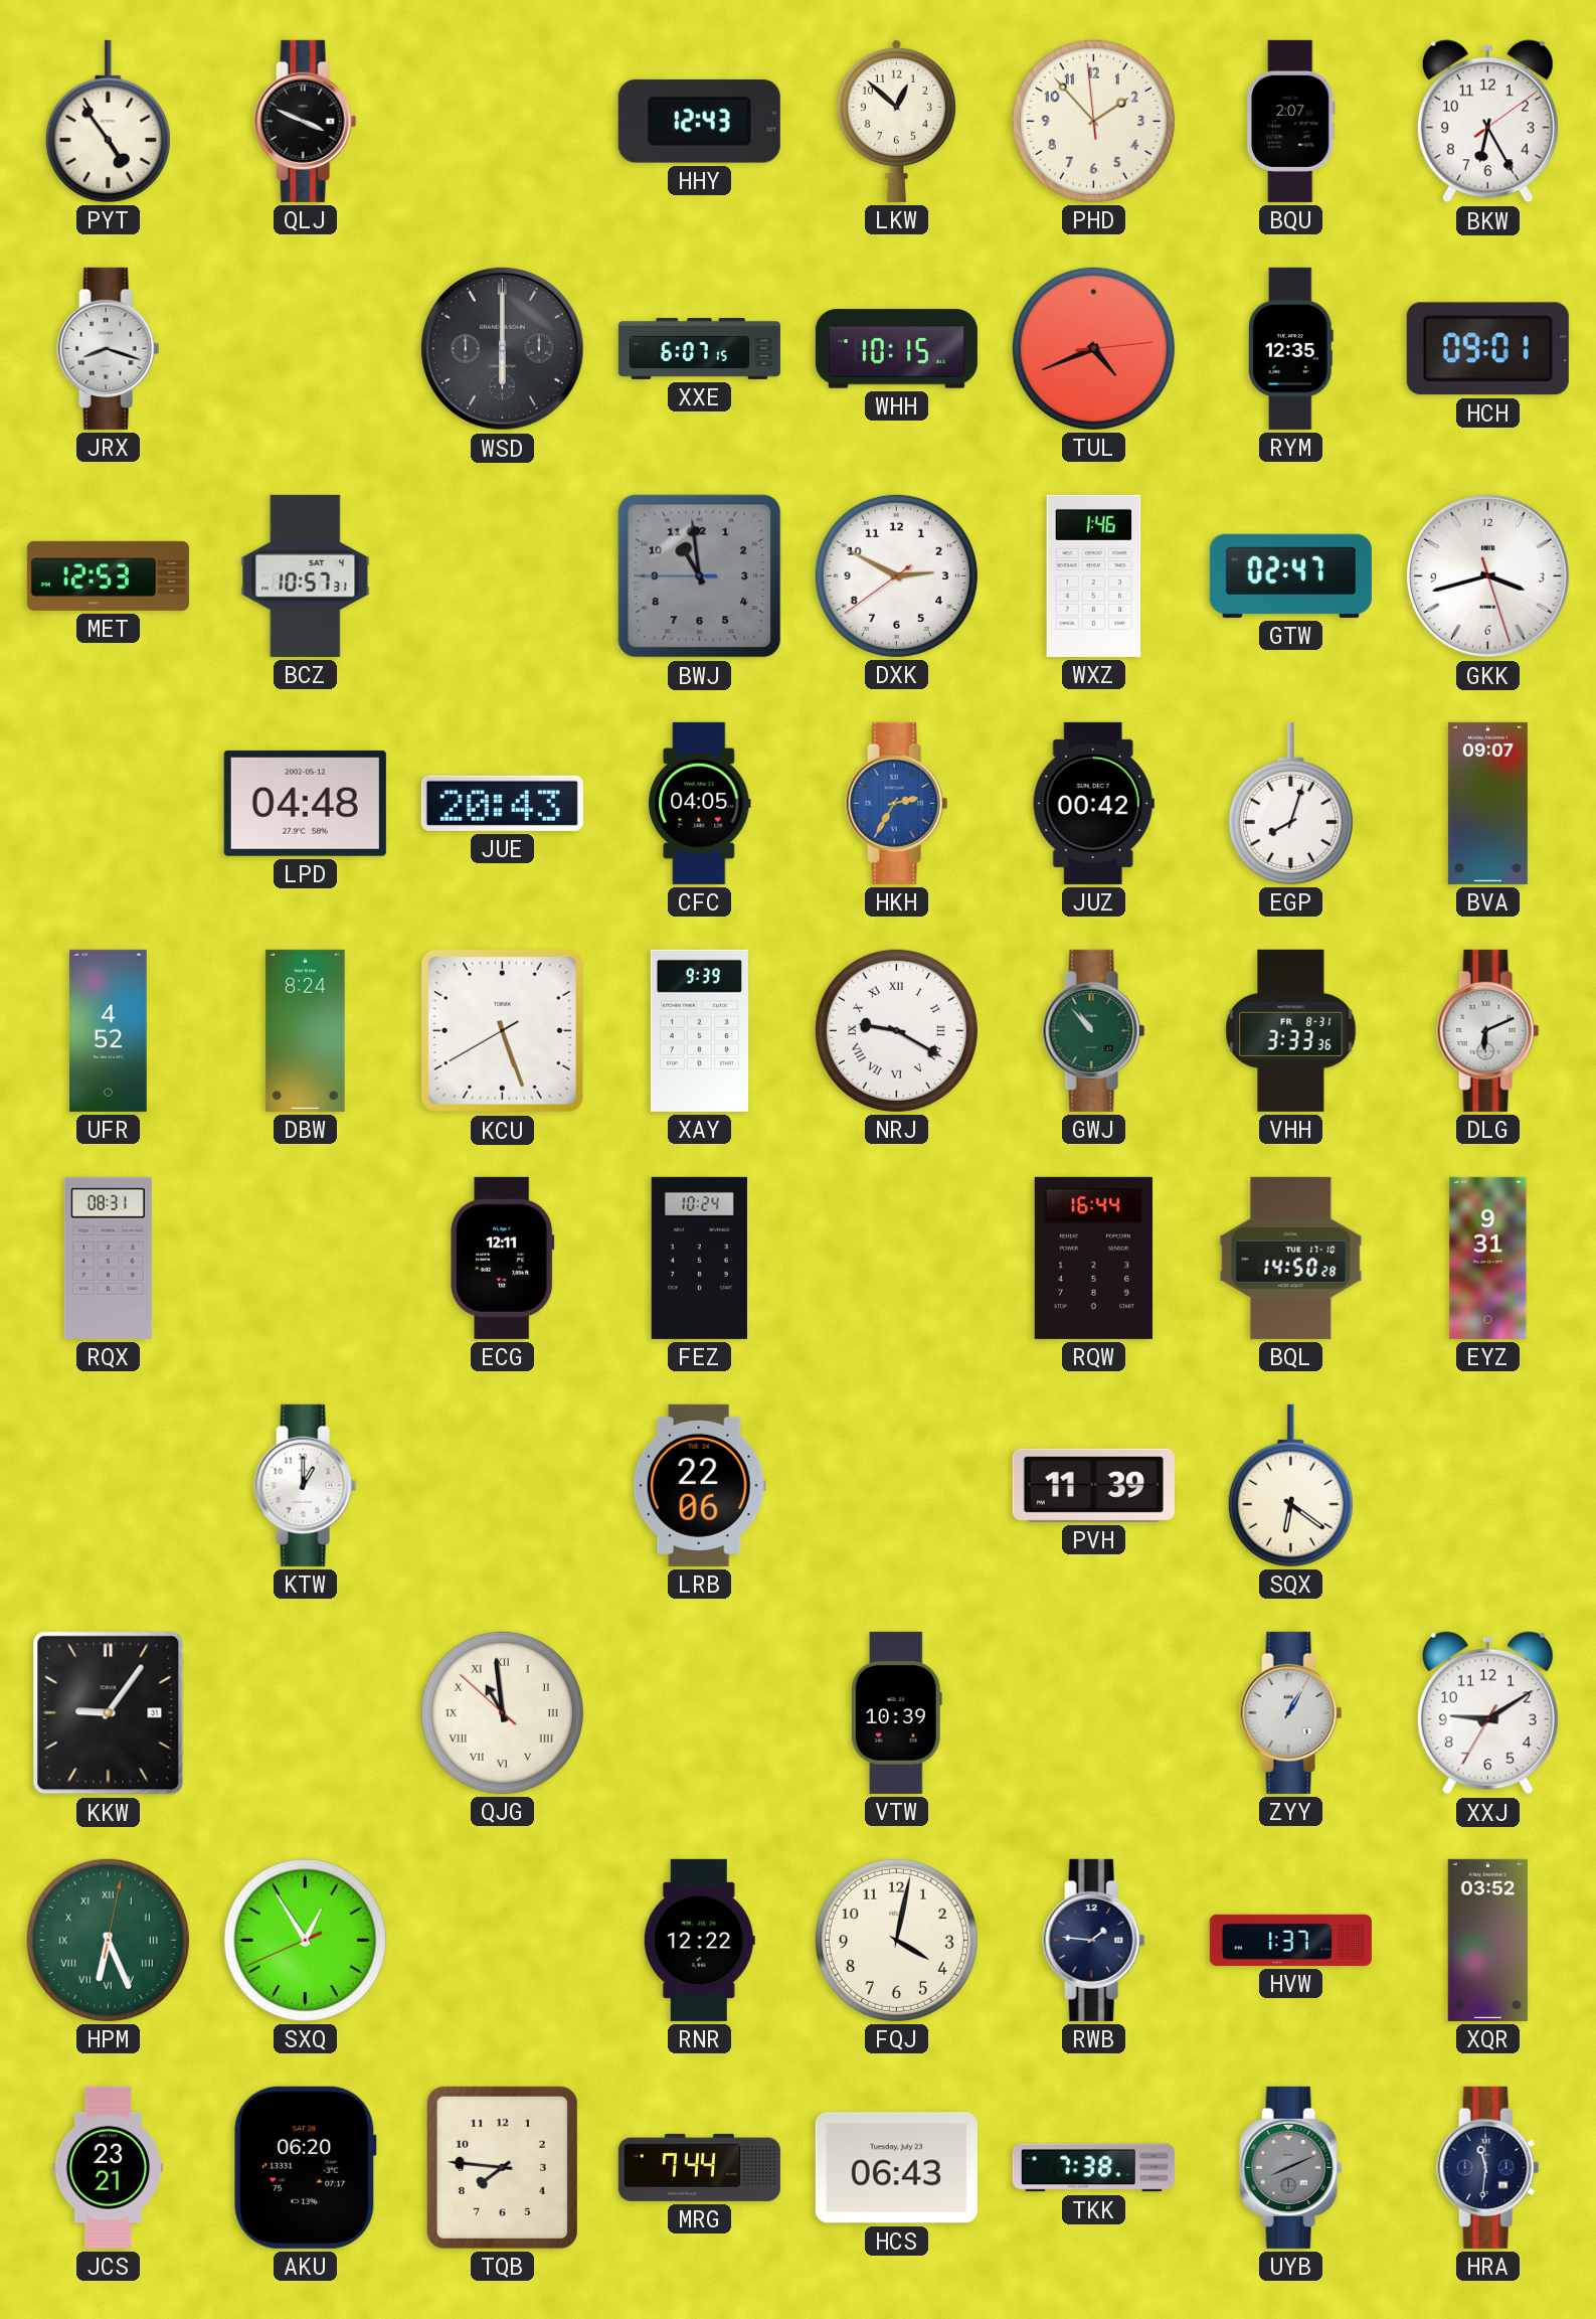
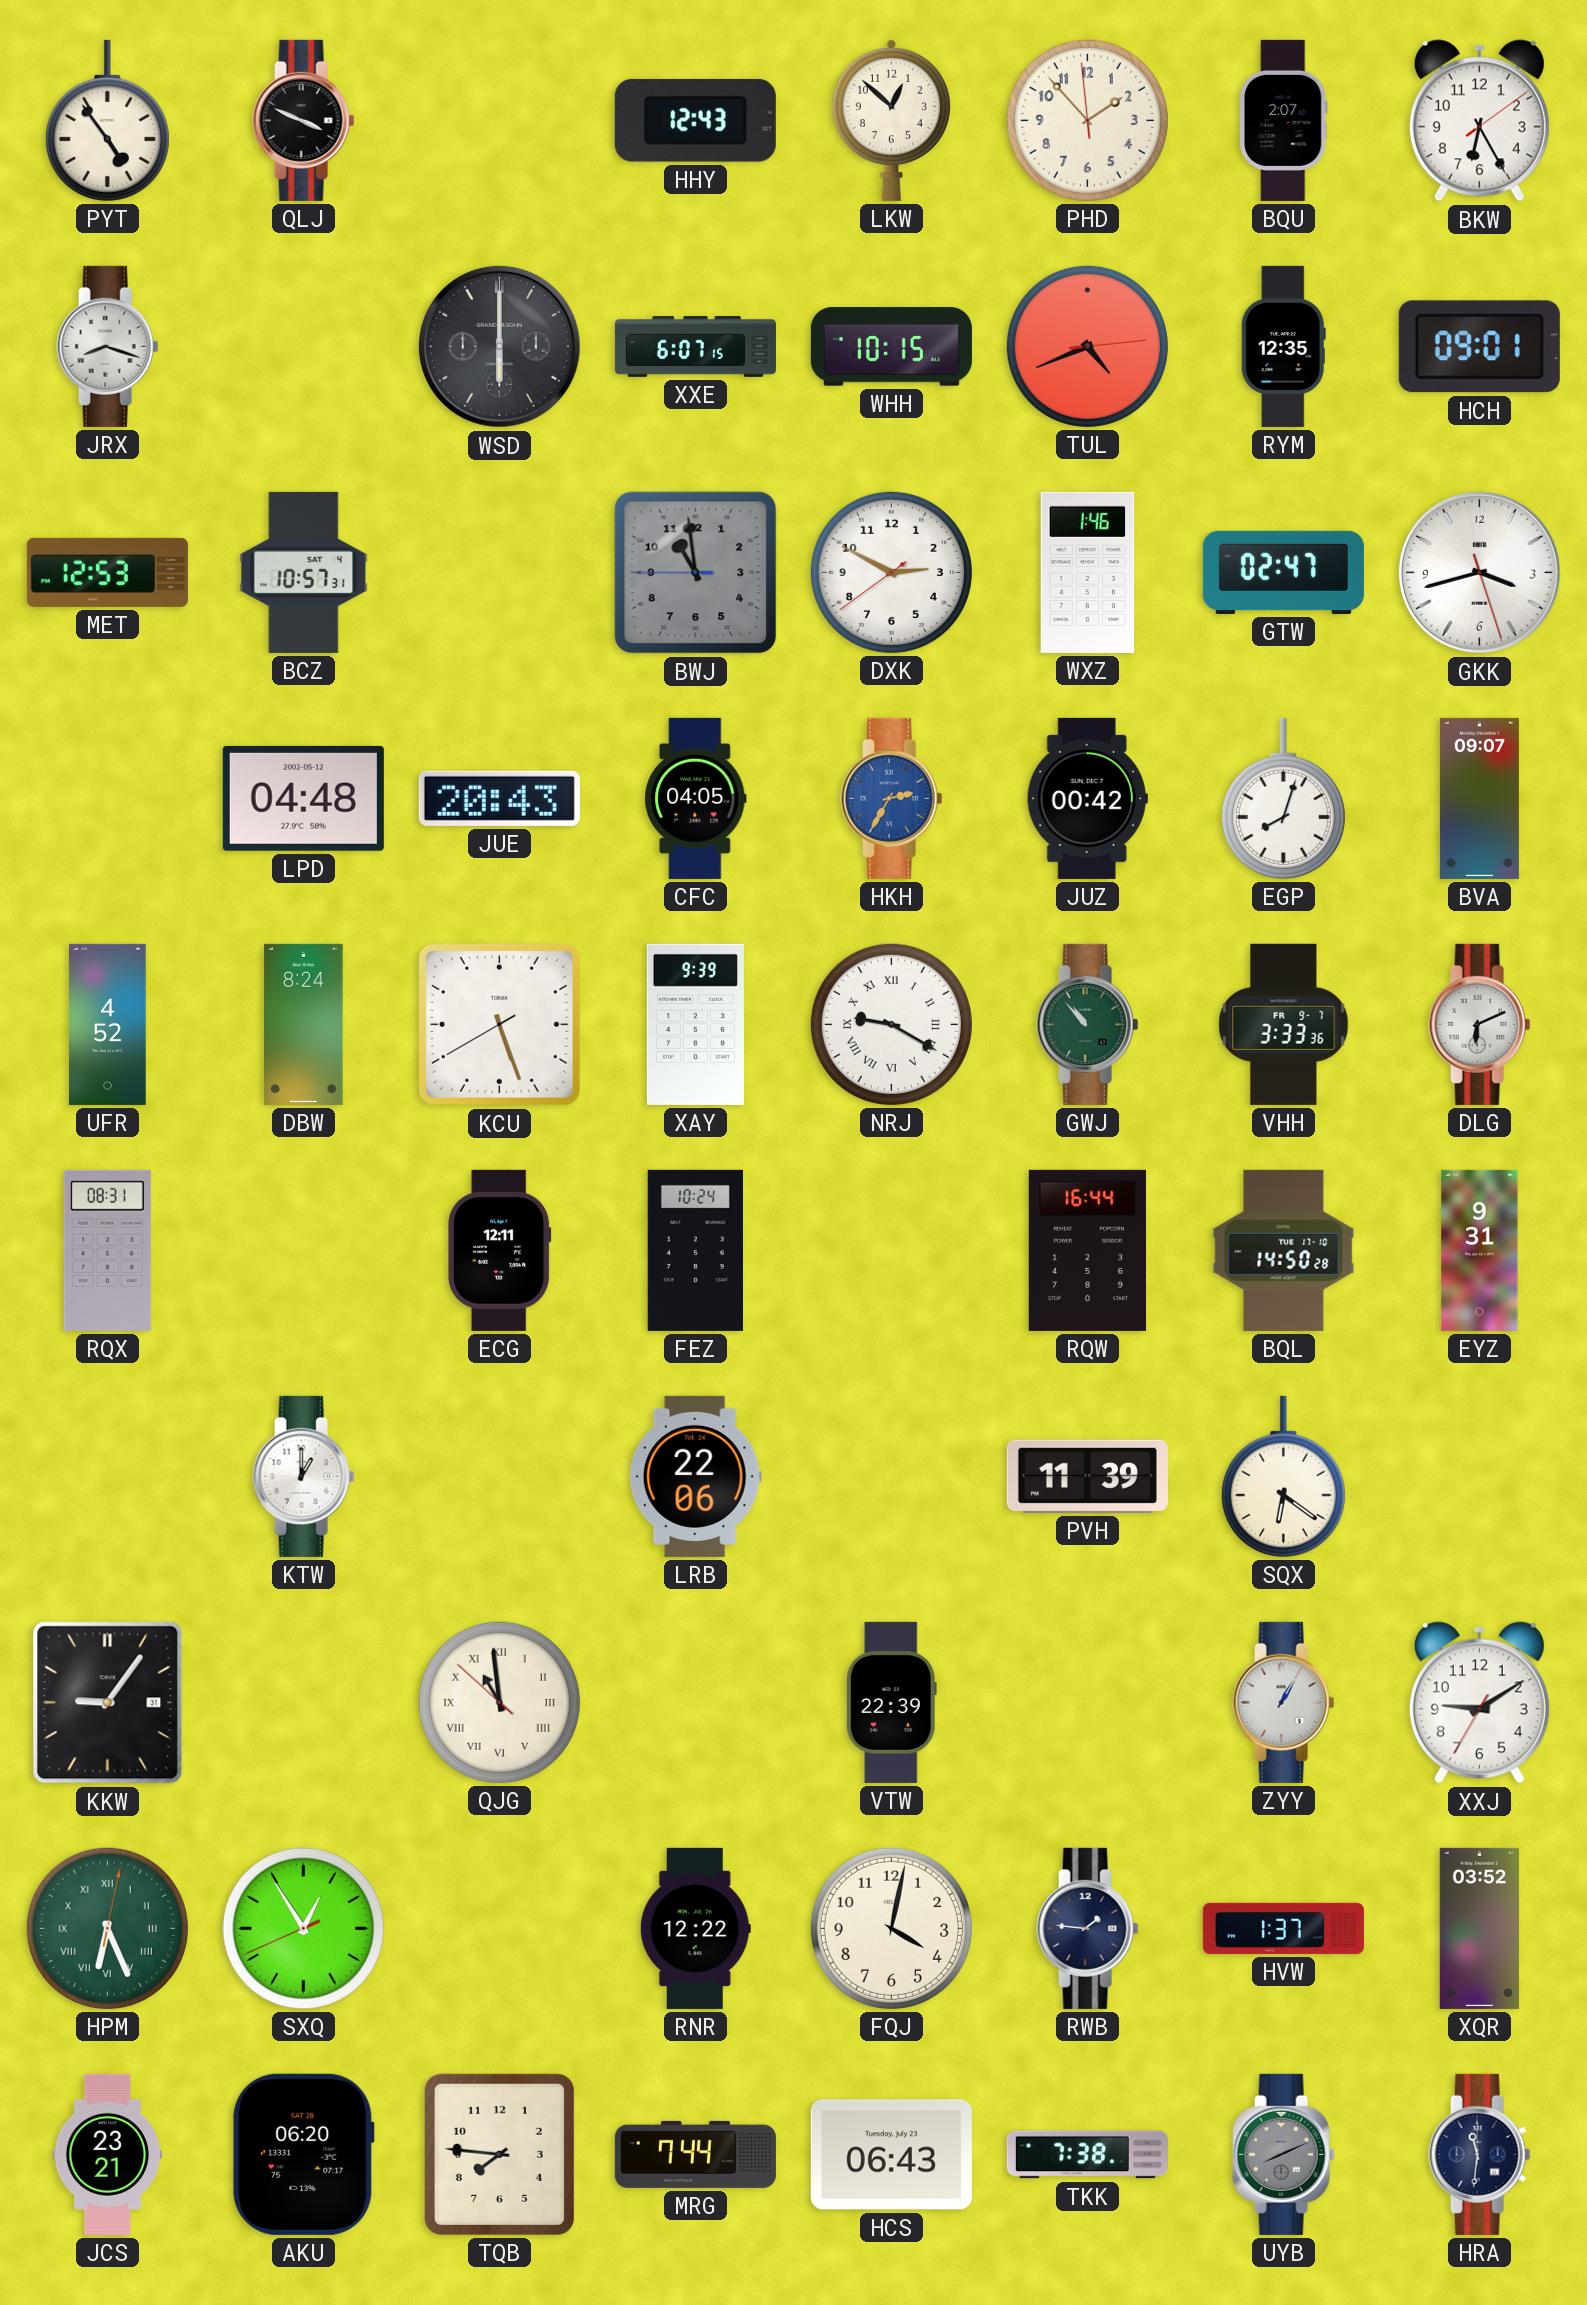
VHH date: FR 8-31 -> FR 9-7
VTW: 10:39 -> 22:39
